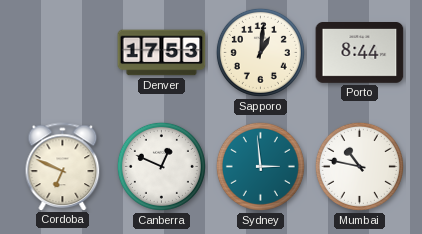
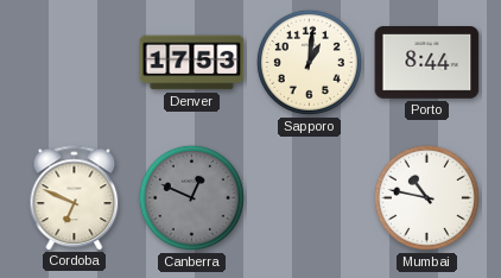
Canberra dial: white -> grey
Sydney: 2:59 -> none
